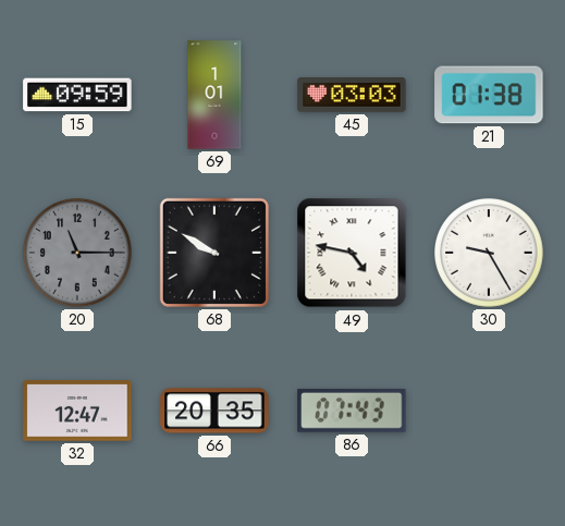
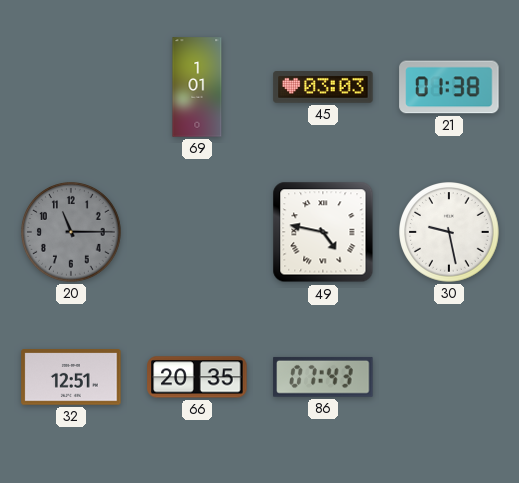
15: 09:59 -> none
68: 9:50 -> none
30: 9:25 -> 9:28
32: 12:47 -> 12:51
